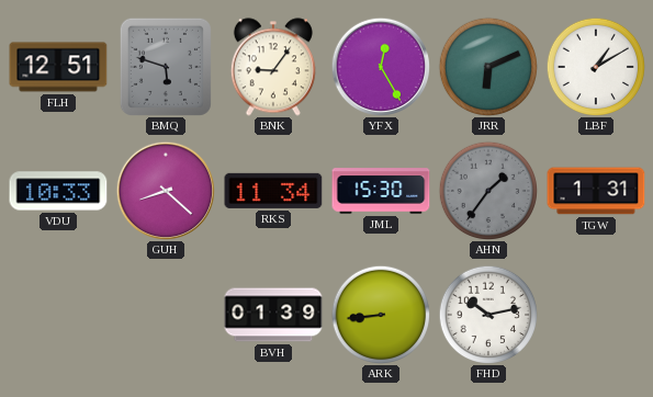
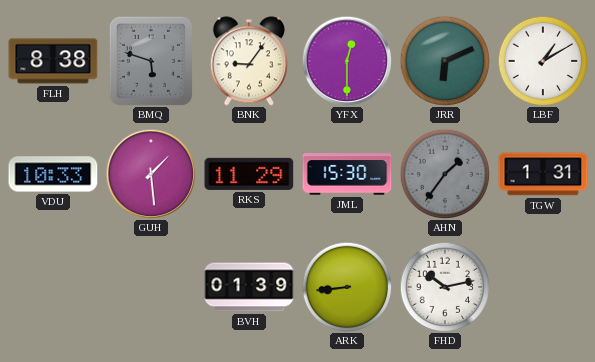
FLH: 12:51 -> 8:38
YFX: 12:25 -> 12:30
GUH: 8:22 -> 1:29
RKS: 11:34 -> 11:29
